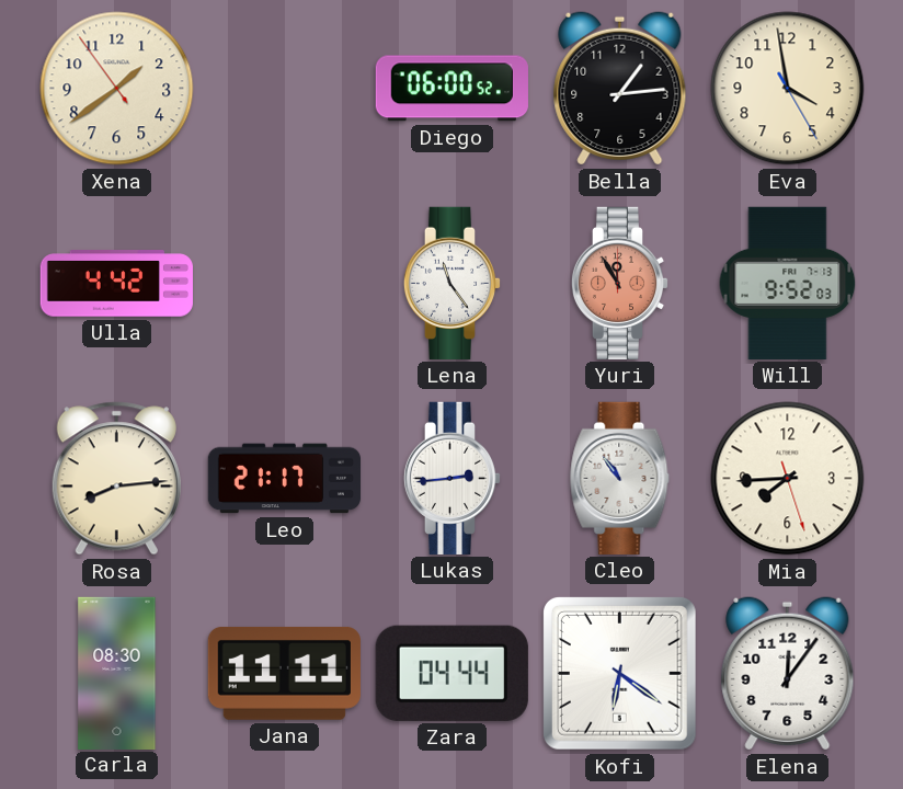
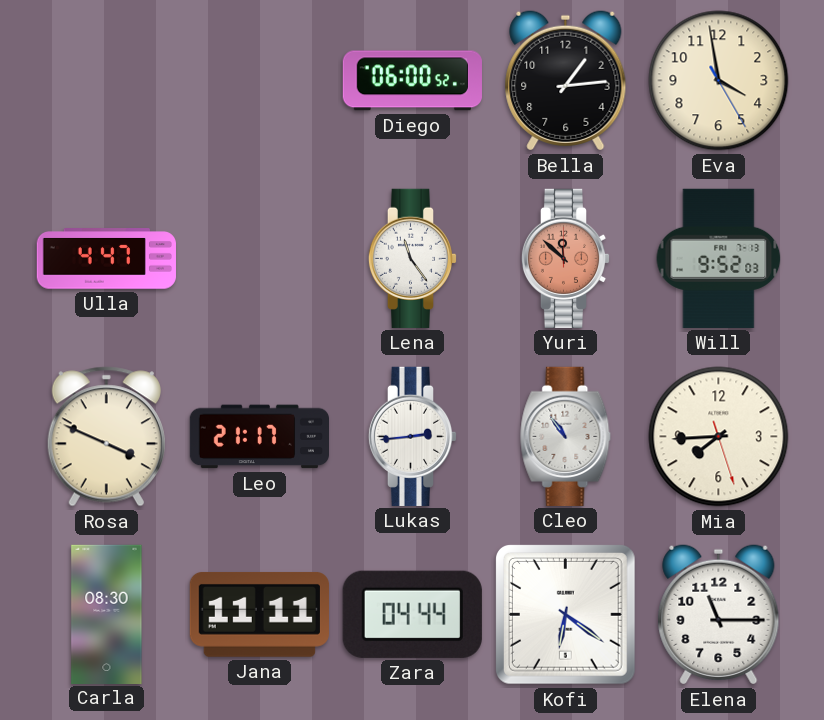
Xena: 1:38 -> none
Ulla: 4:42 -> 4:47
Yuri: 11:55 -> 11:52
Rosa: 8:14 -> 3:49
Elena: 12:06 -> 11:15
